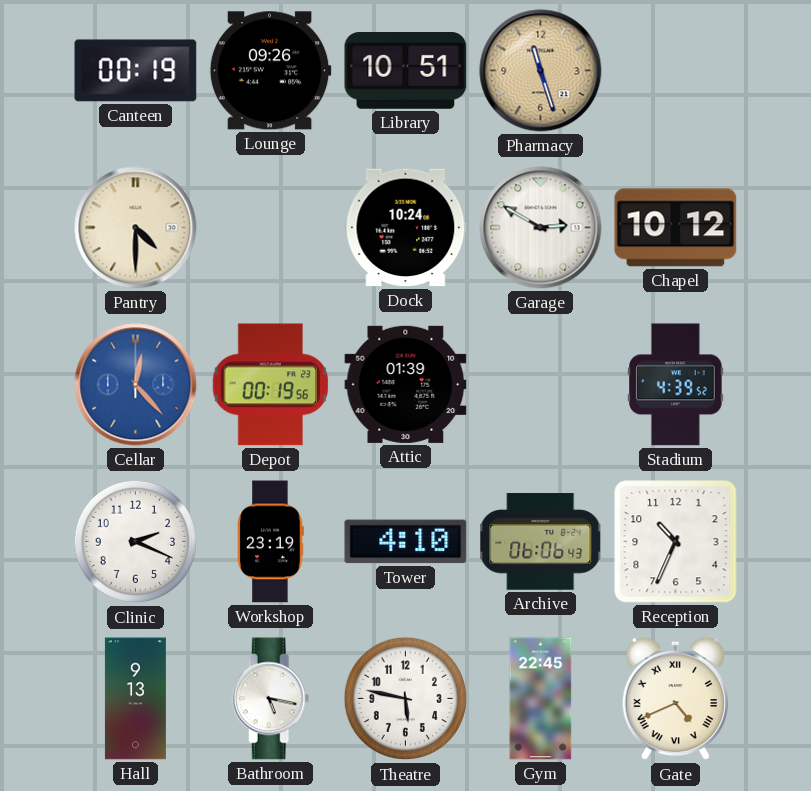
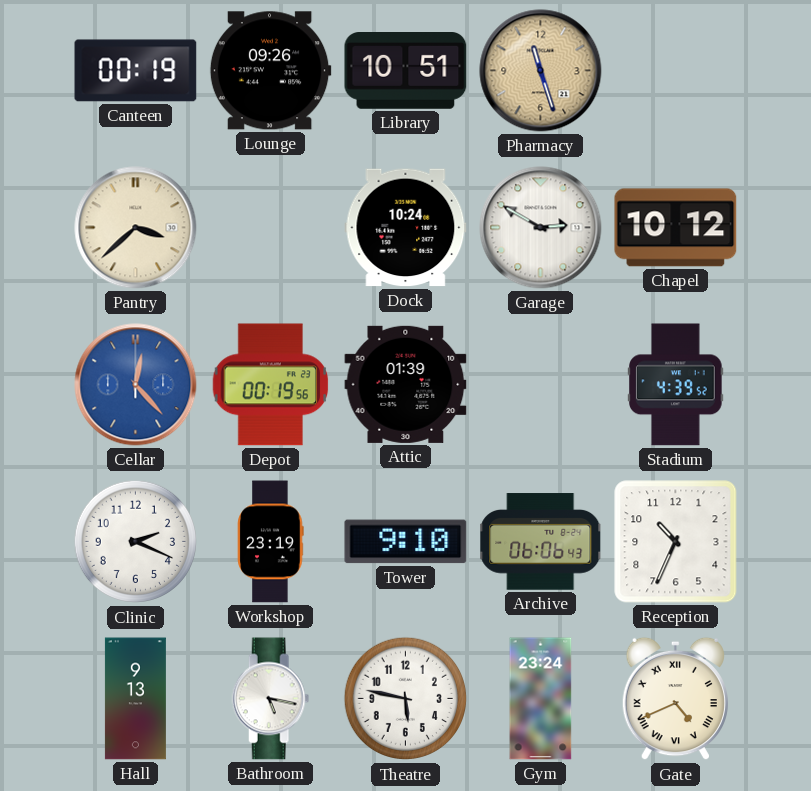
Pantry: 4:30 -> 3:38
Tower: 4:10 -> 9:10
Gym: 22:45 -> 23:24
